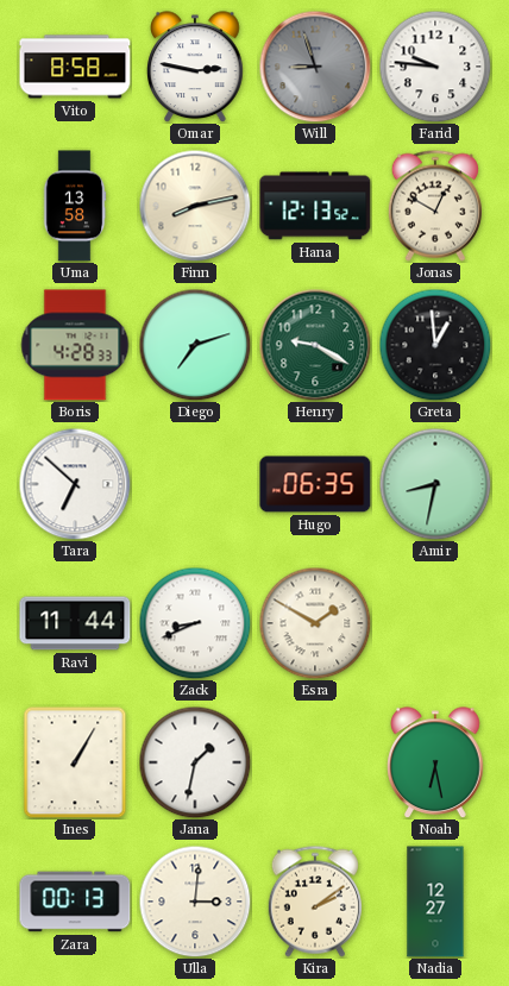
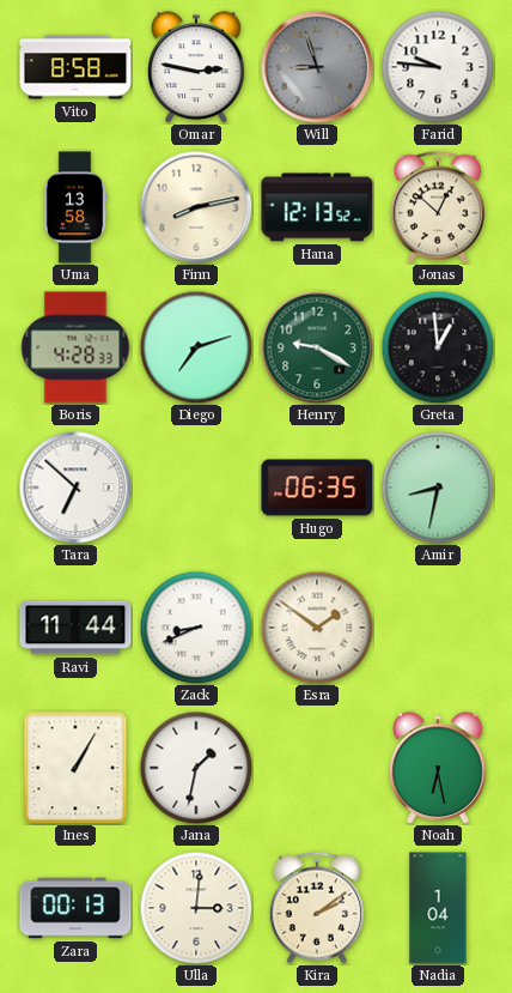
Jonas: 12:50 -> 12:52
Esra: 1:50 -> 1:51
Nadia: 12:27 -> 1:04
